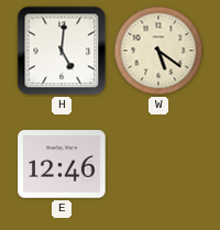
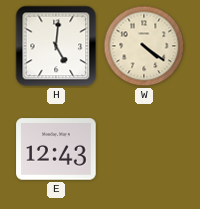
W: 5:21 -> 4:21
E: 12:46 -> 12:43
